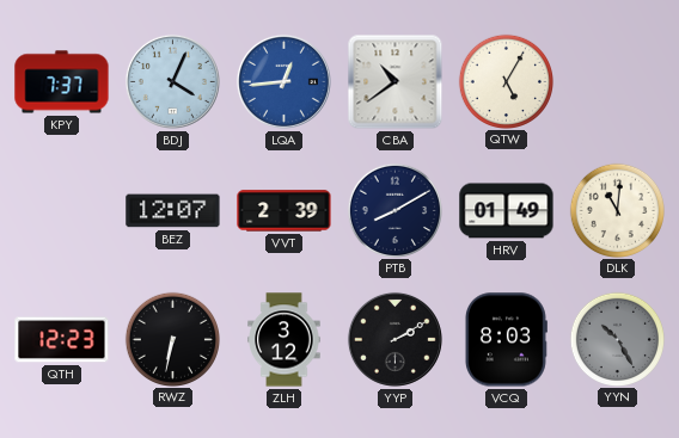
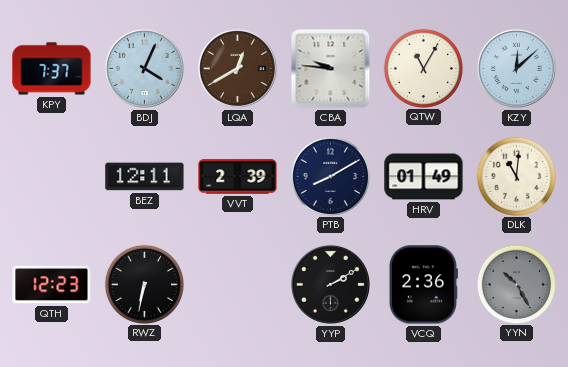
LQA: 12:44 -> 12:40
LQA dial: blue -> brown
CBA: 10:39 -> 9:46
QTW: 5:05 -> 11:05
KZY: none -> 12:08
BEZ: 12:07 -> 12:11
ZLH: 3:12 -> none
VCQ: 8:03 -> 2:36
